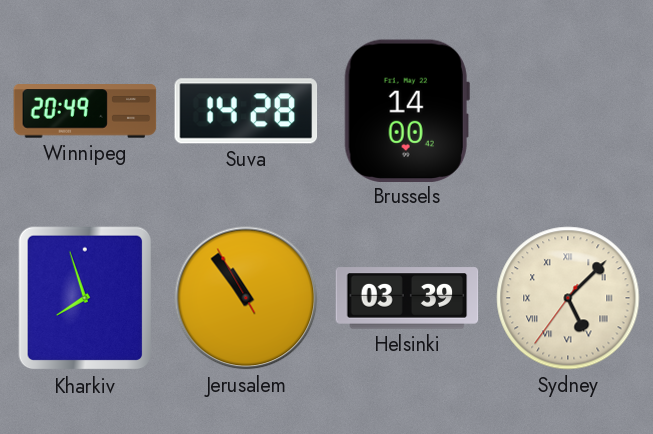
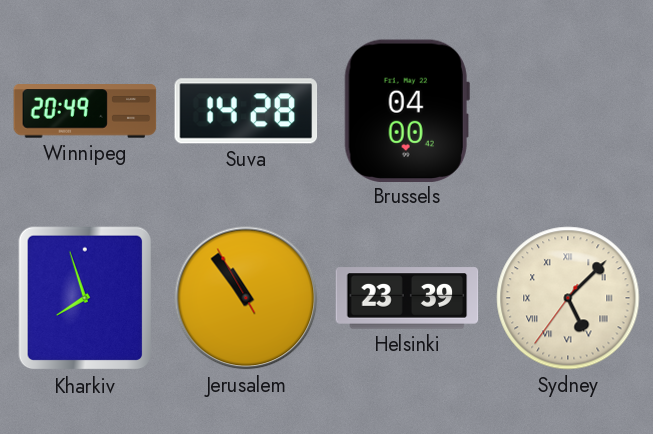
Brussels: 14:00 -> 04:00
Helsinki: 03:39 -> 23:39
